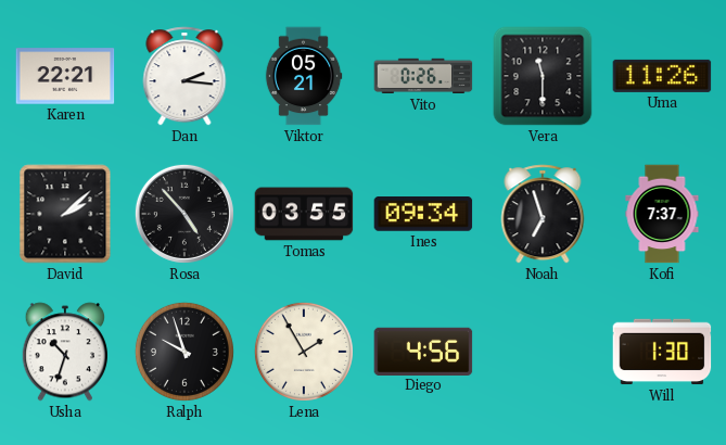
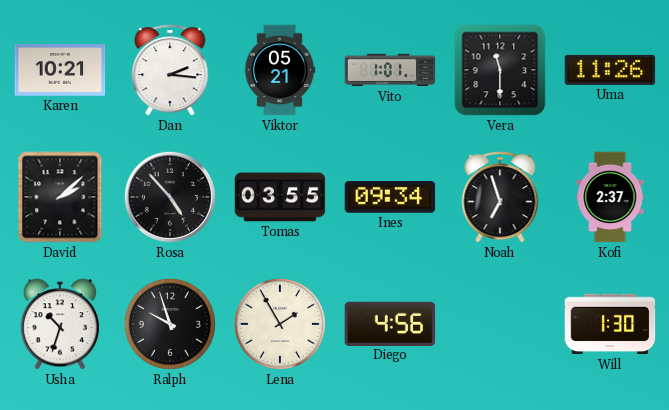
Karen: 22:21 -> 10:21
Vito: 0:26 -> 1:01
Kofi: 7:37 -> 2:37
